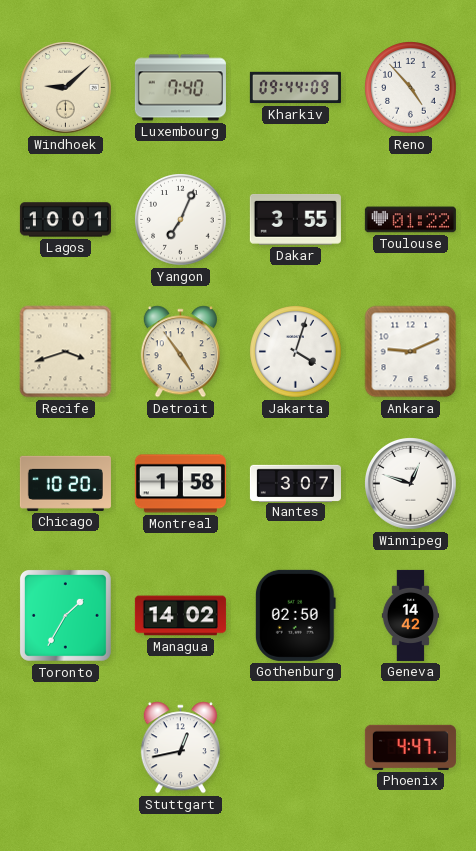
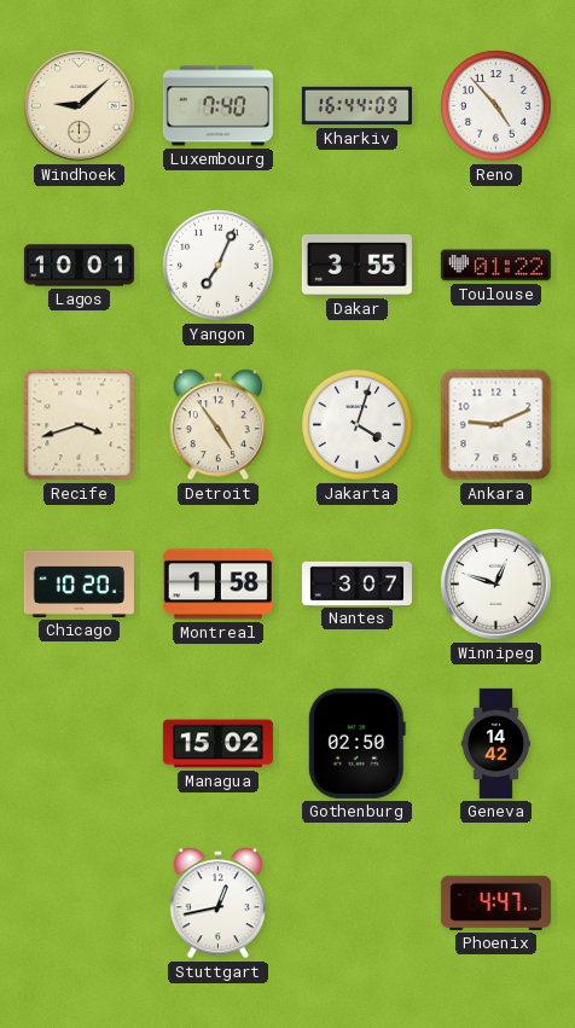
Kharkiv: 09:44 -> 16:44
Toronto: 1:35 -> none
Managua: 14:02 -> 15:02
